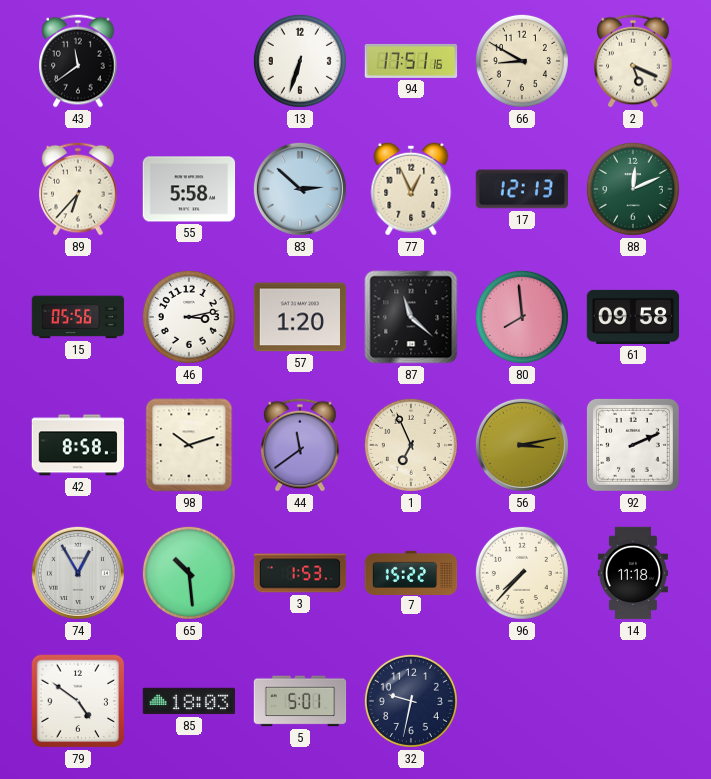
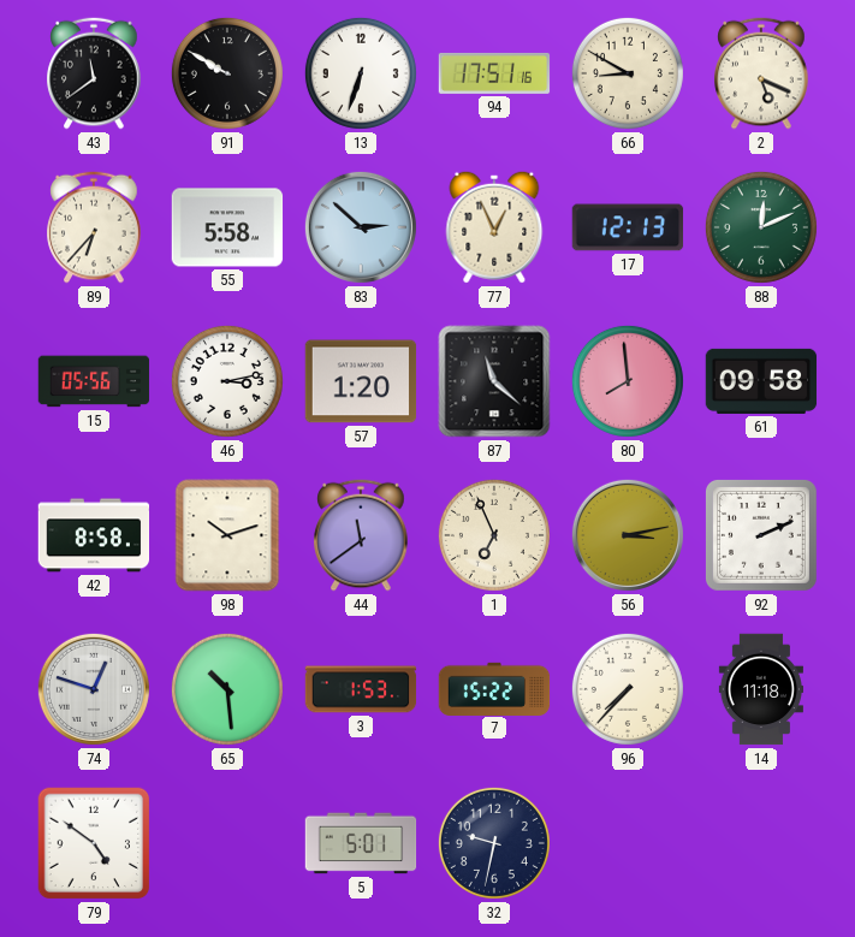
91: none -> 9:50
74: 12:55 -> 12:48
85: 18:03 -> none
